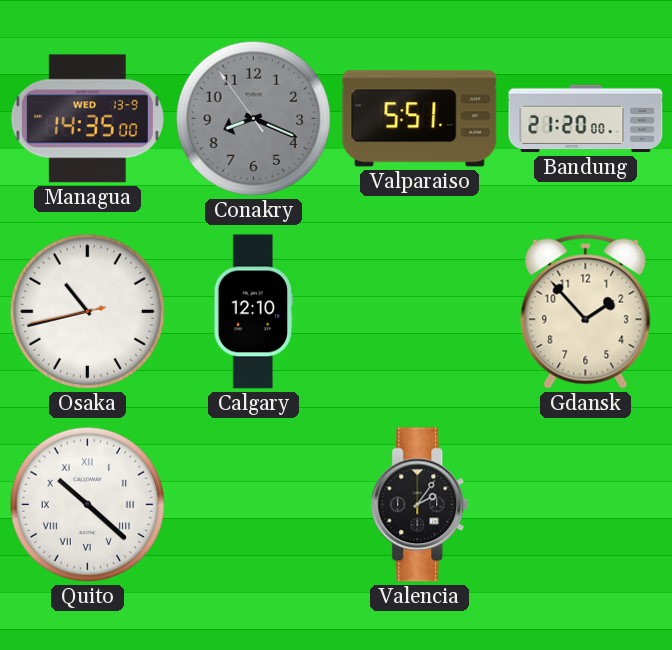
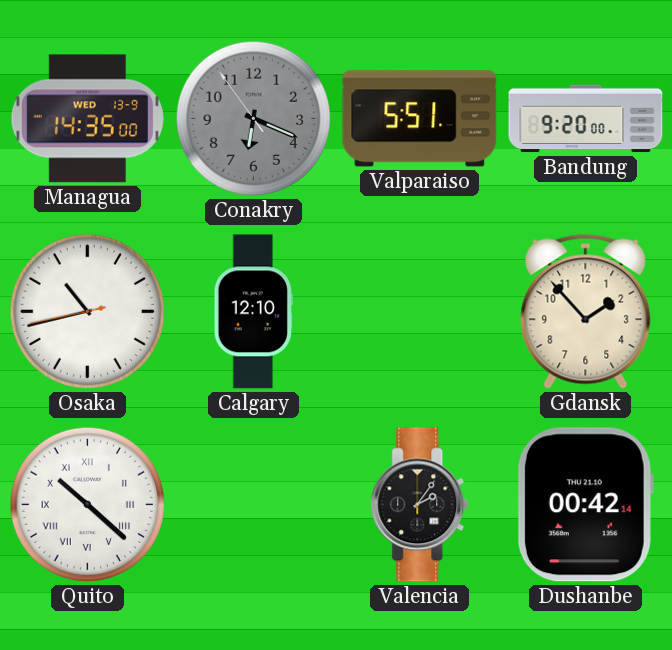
Conakry: 8:18 -> 6:18
Bandung: 21:20 -> 9:20
Dushanbe: none -> 00:42
